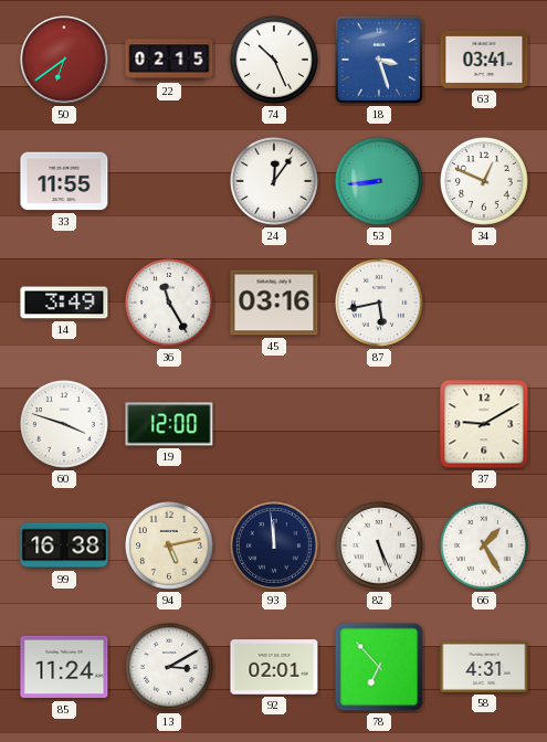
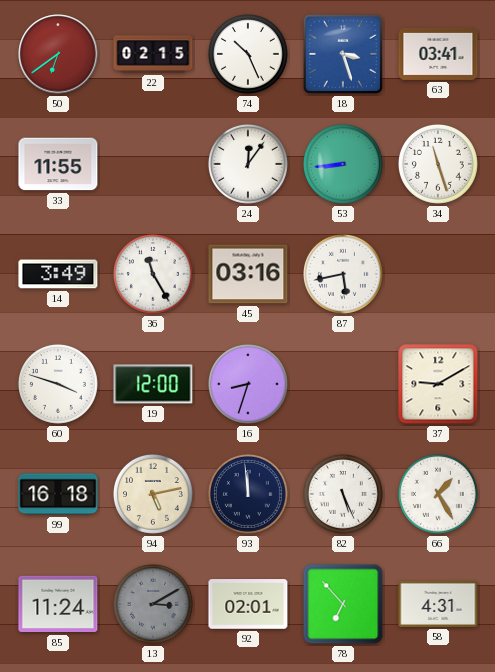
34: 12:49 -> 11:27
16: none -> 8:33
99: 16:38 -> 16:18
13 dial: white -> grey
